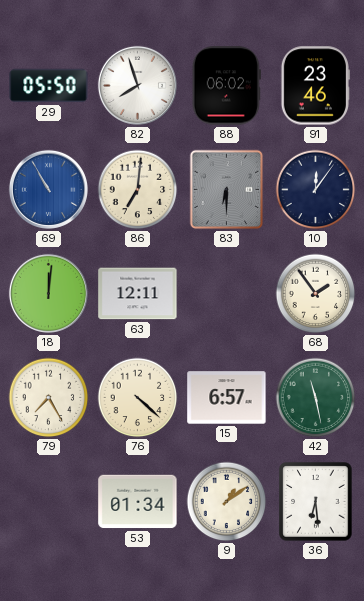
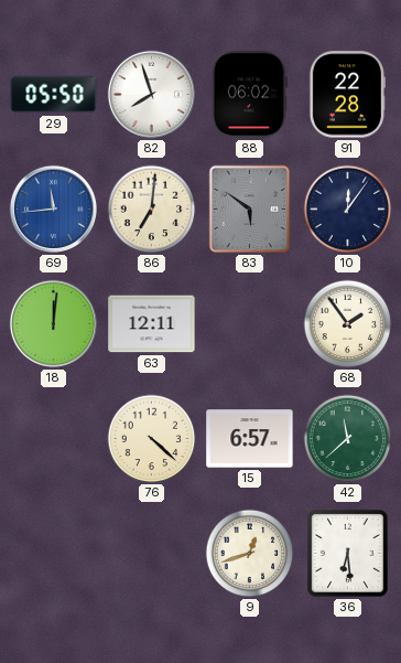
91: 23:46 -> 22:28
69: 10:55 -> 11:44
83: 6:30 -> 5:51
79: 7:25 -> none
42: 11:28 -> 11:38
53: 01:34 -> none
9: 1:09 -> 12:42
